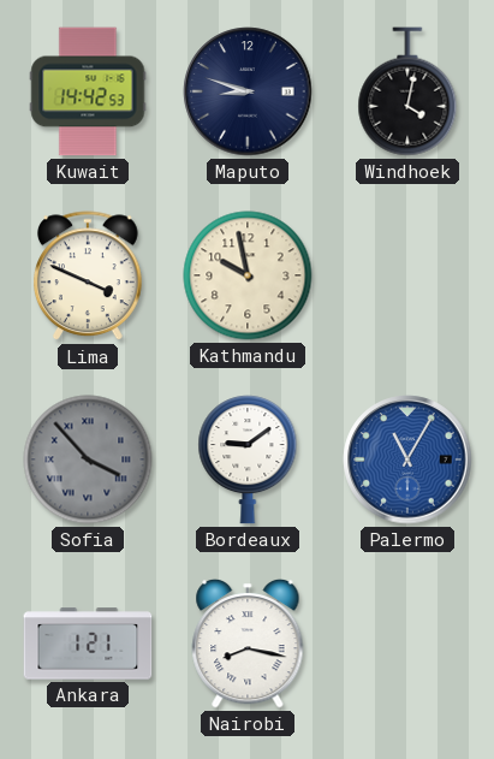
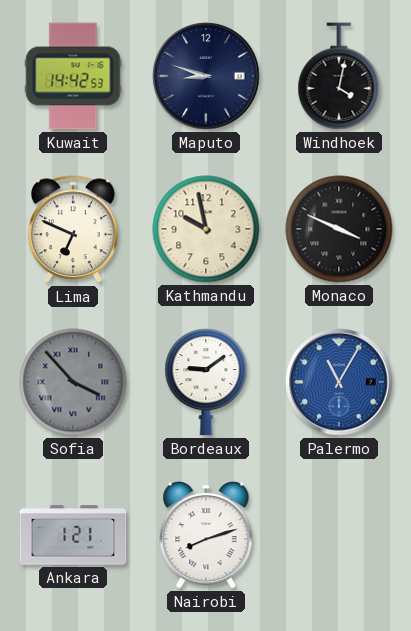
Lima: 3:49 -> 6:49
Monaco: none -> 3:49
Nairobi: 8:17 -> 8:12
